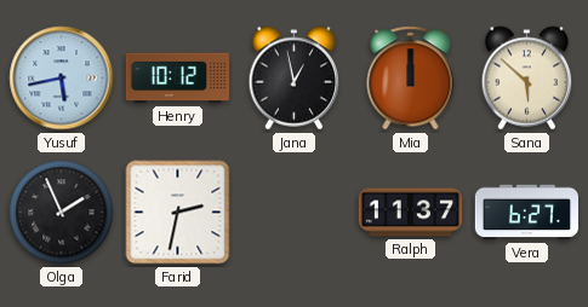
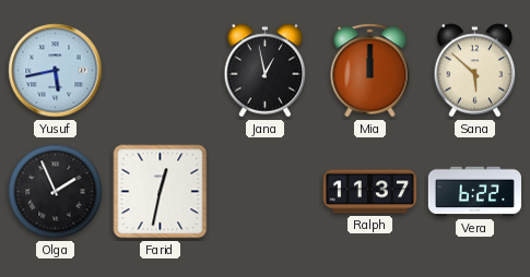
Henry: 10:12 -> none
Farid: 2:32 -> 12:32
Vera: 6:27 -> 6:22
